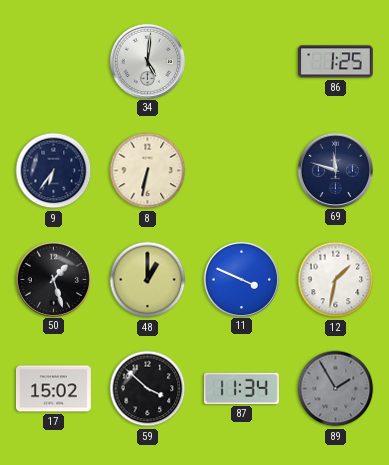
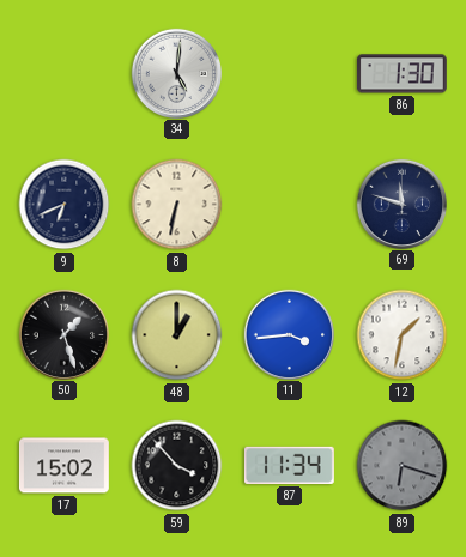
86: 1:25 -> 1:30
9: 6:36 -> 6:41
11: 3:49 -> 3:44
59: 3:52 -> 3:53
89: 1:55 -> 6:18
